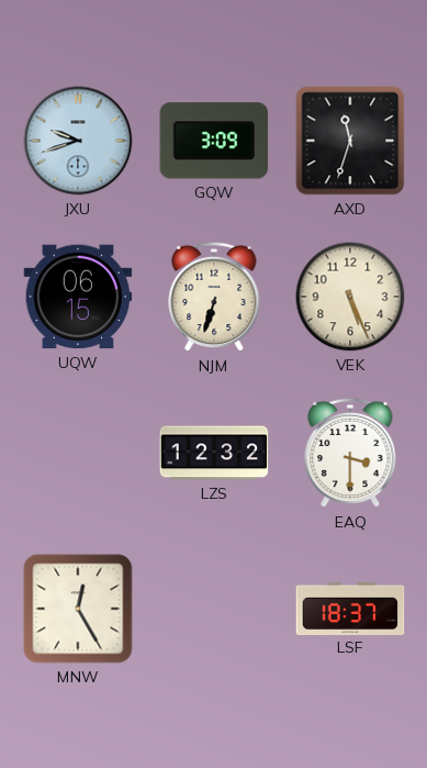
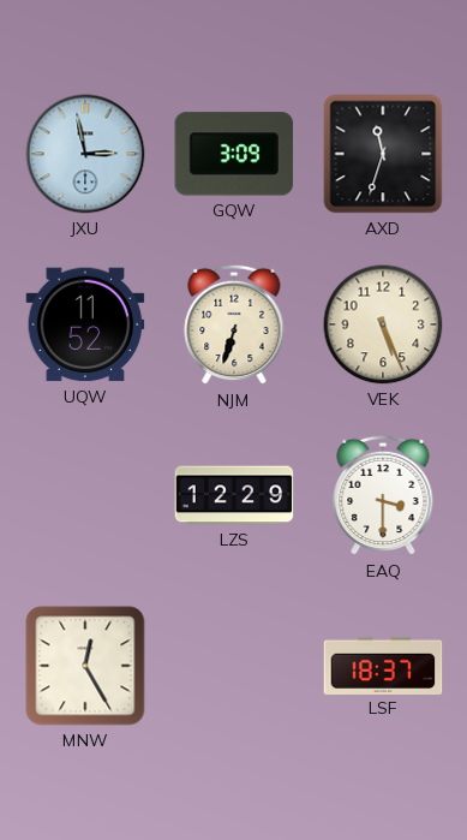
JXU: 9:42 -> 2:58
UQW: 06:15 -> 11:52
LZS: 12:32 -> 12:29
